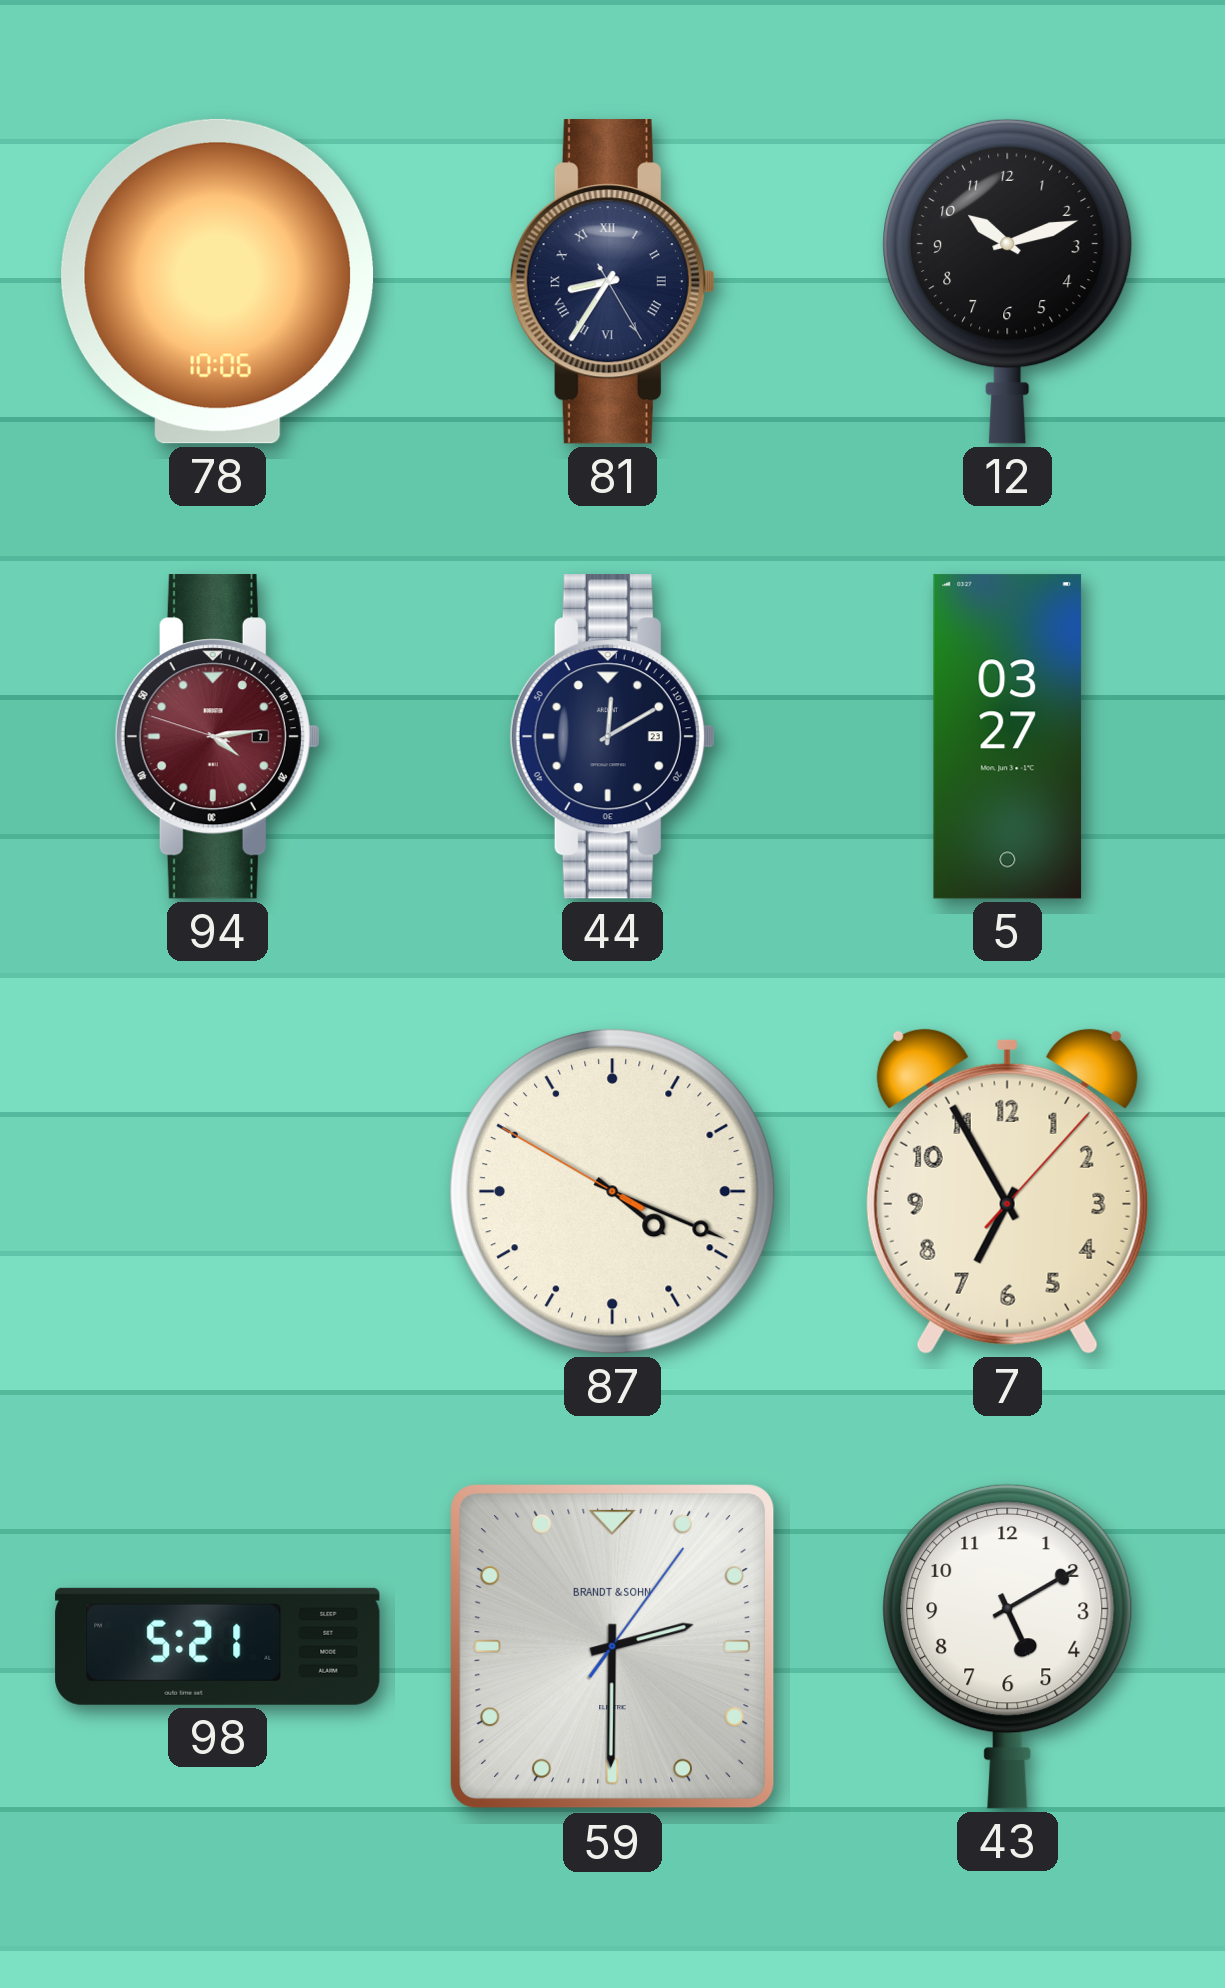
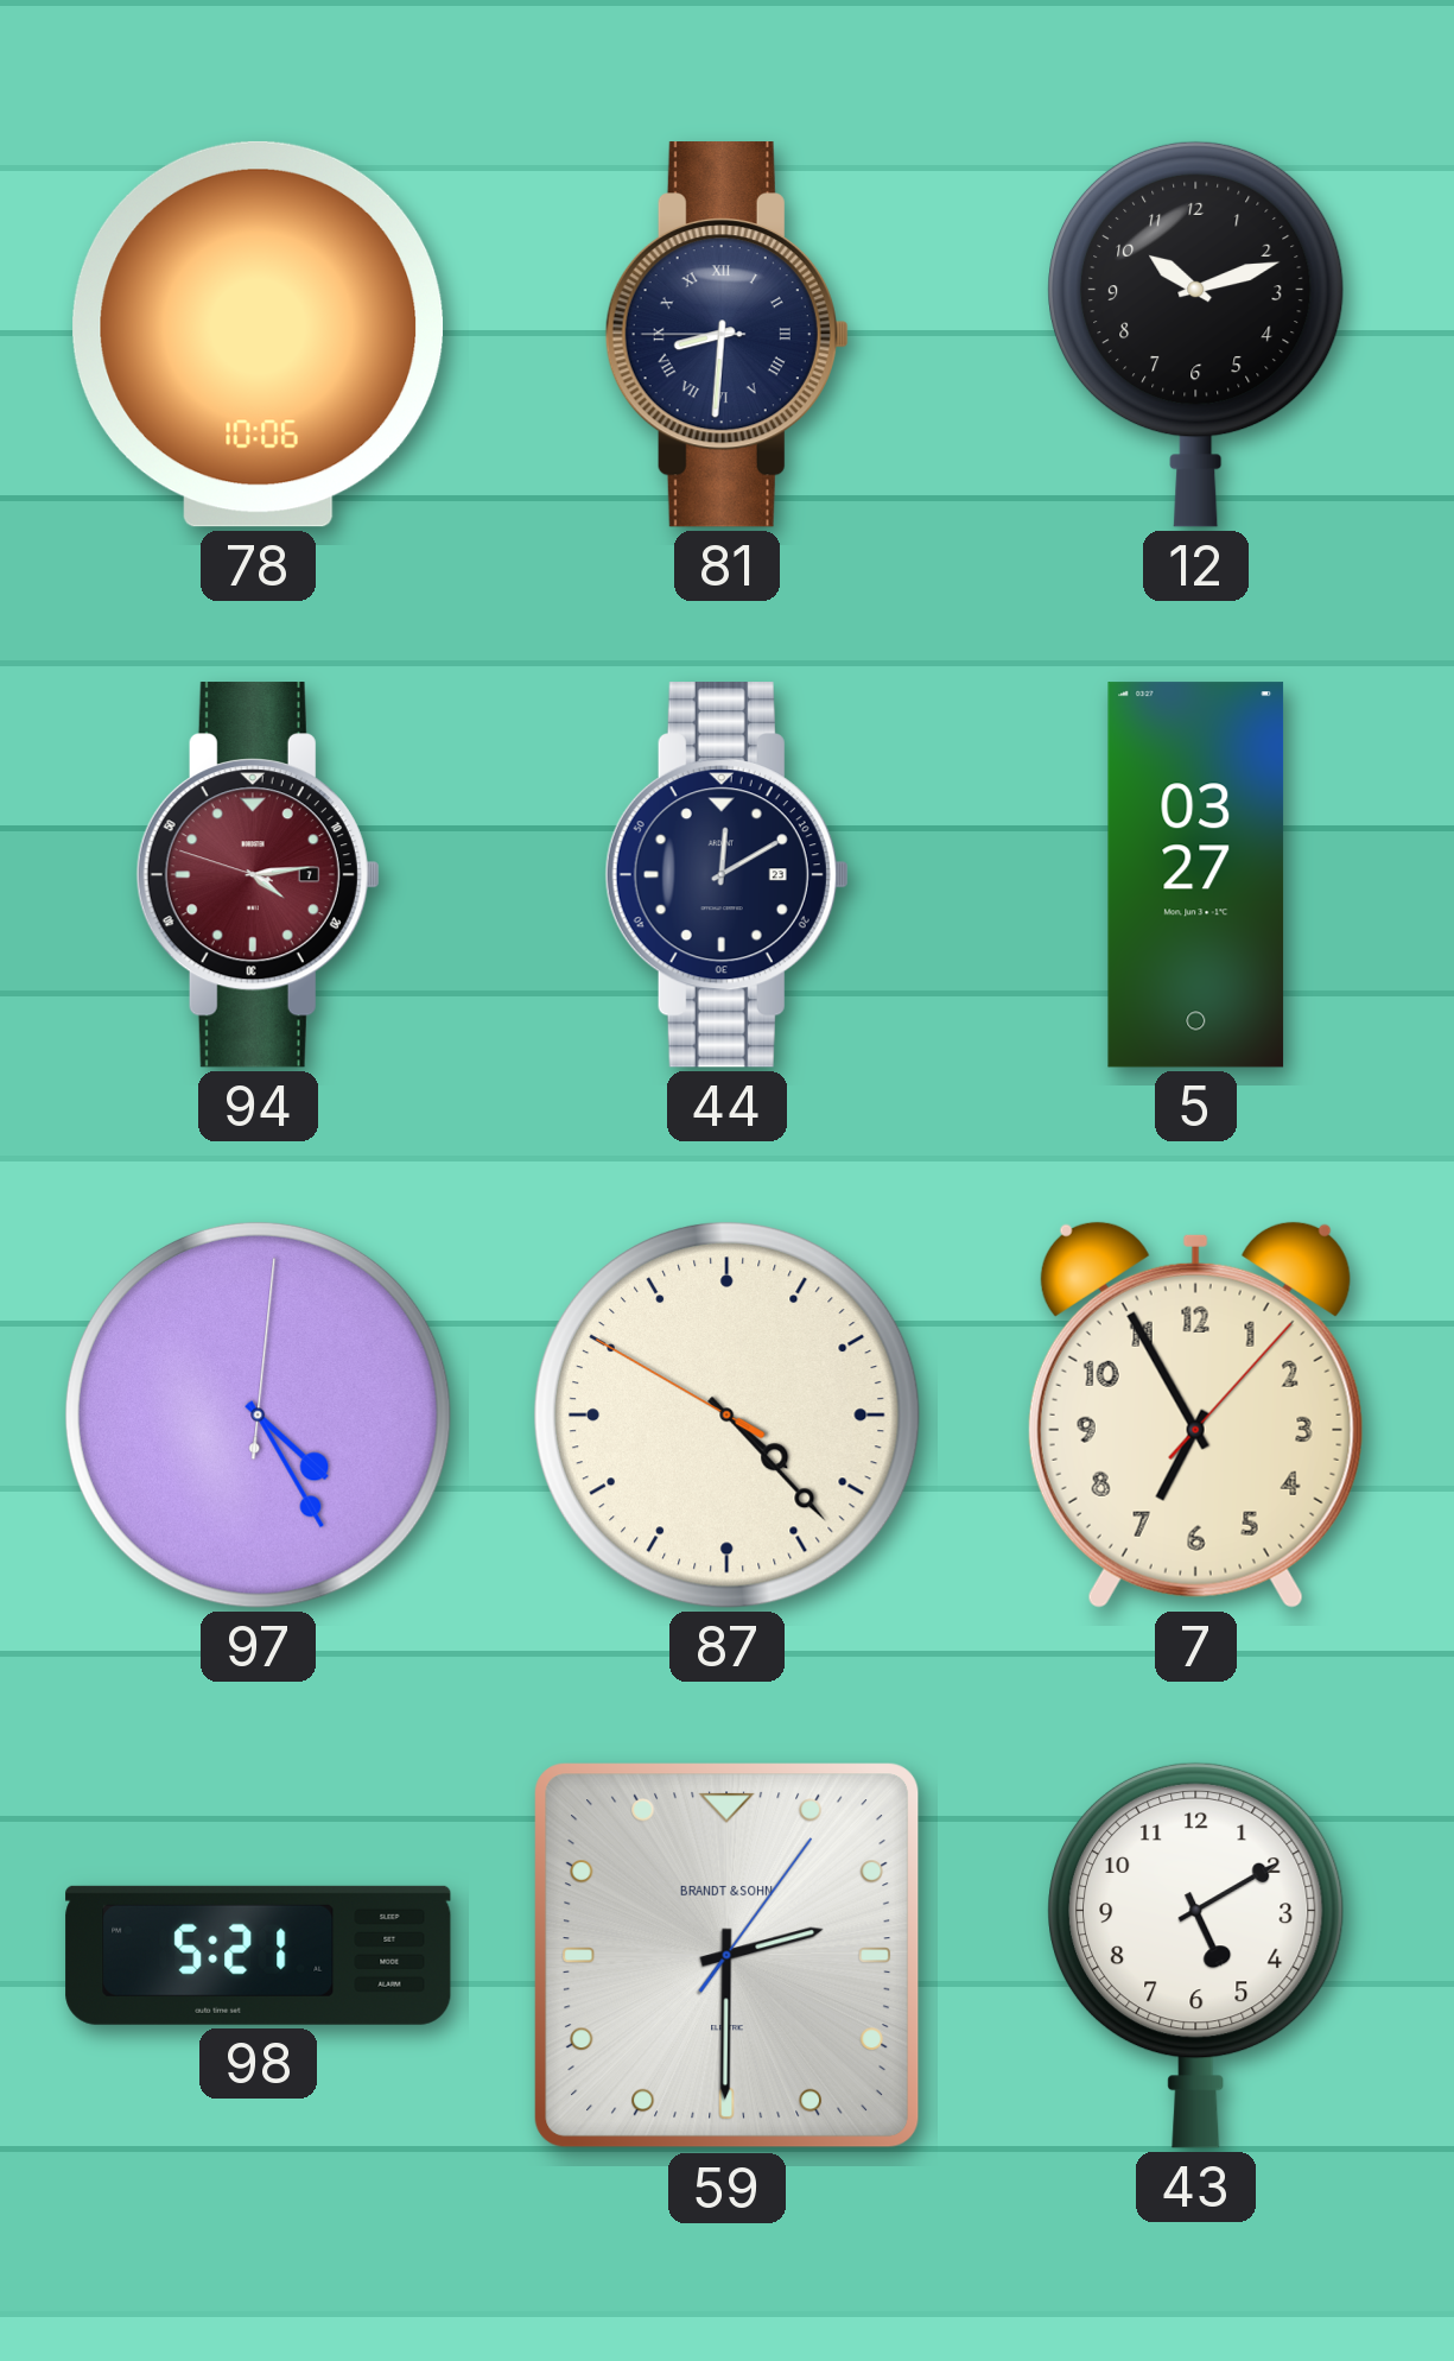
81: 8:35 -> 8:30
97: none -> 4:25
87: 4:18 -> 4:22
